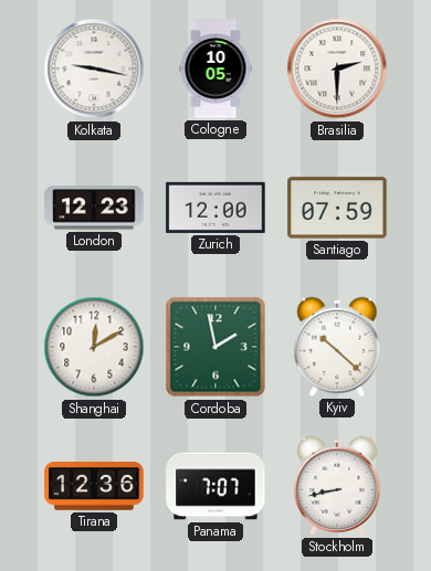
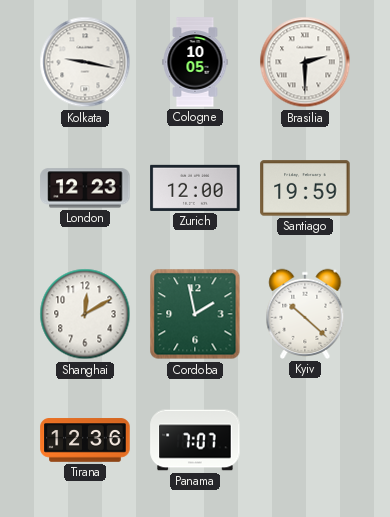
Santiago: 07:59 -> 19:59
Stockholm: 8:43 -> none
